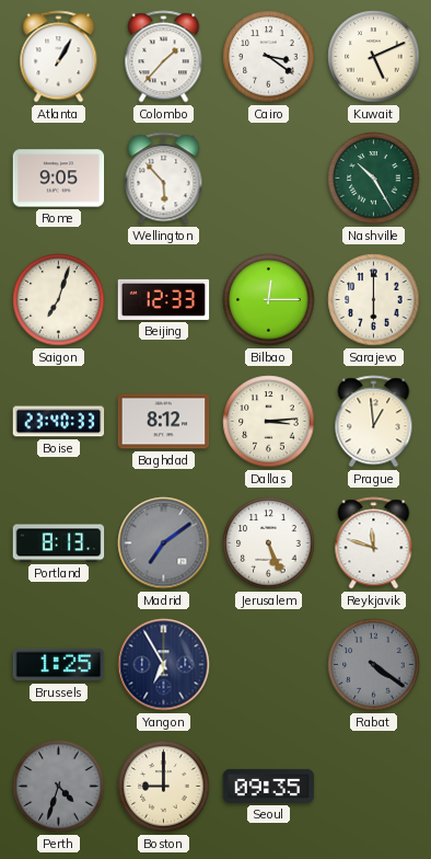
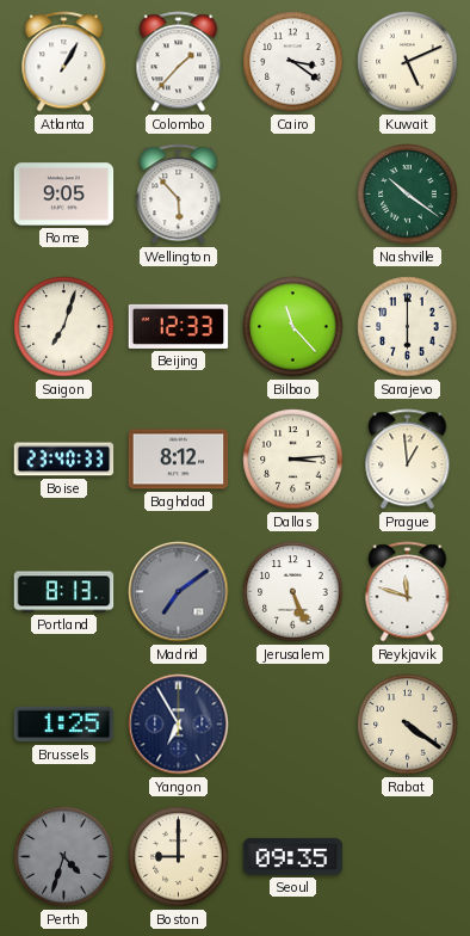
Nashville: 10:25 -> 10:21
Bilbao: 12:15 -> 11:23
Rabat dial: grey -> cream
